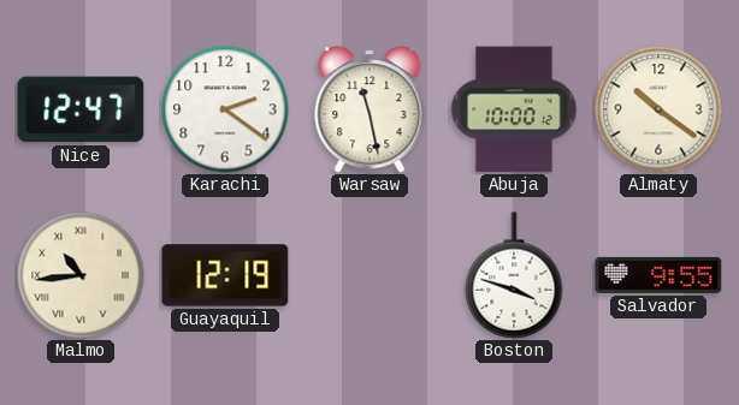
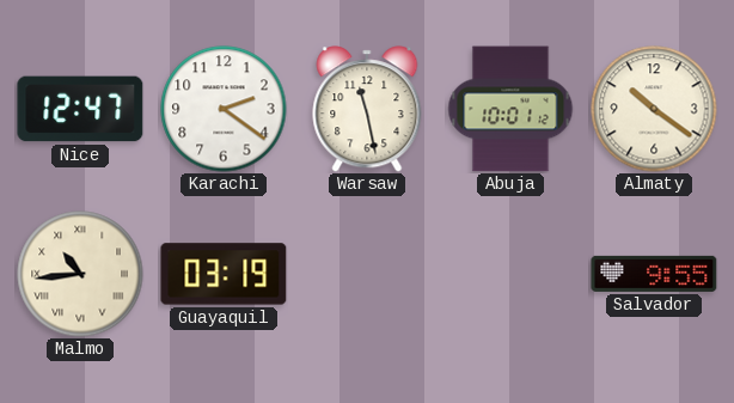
Abuja: 10:00 -> 10:01
Guayaquil: 12:19 -> 03:19
Boston: 3:48 -> none
